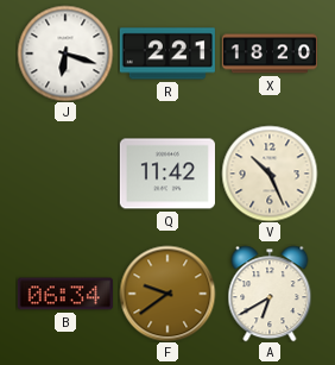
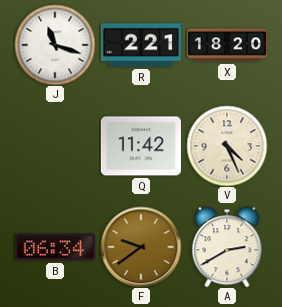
J: 6:18 -> 11:18
V: 10:26 -> 4:26
A: 6:40 -> 2:40
